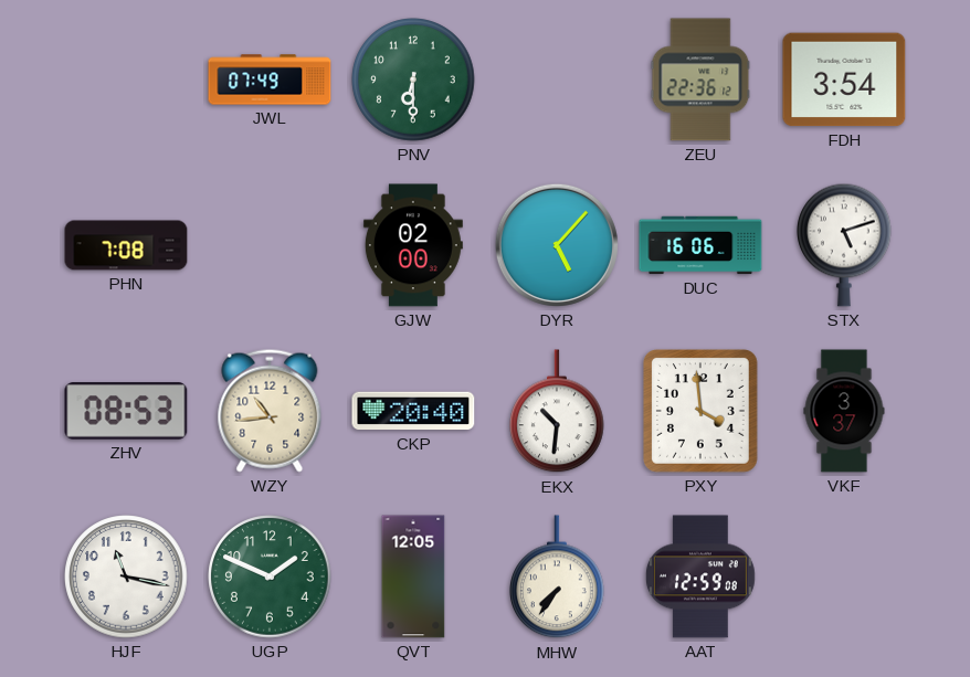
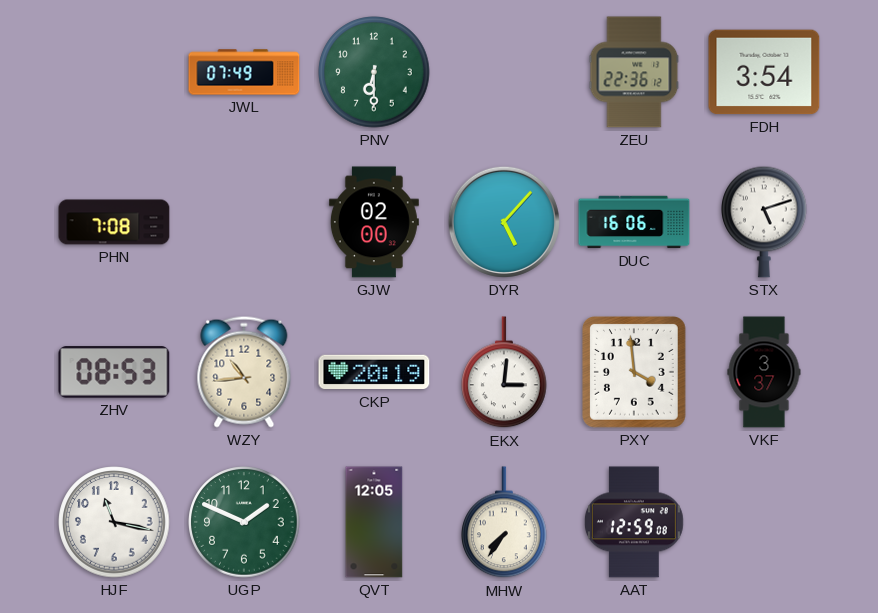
CKP: 20:40 -> 20:19
EKX: 10:31 -> 3:01
